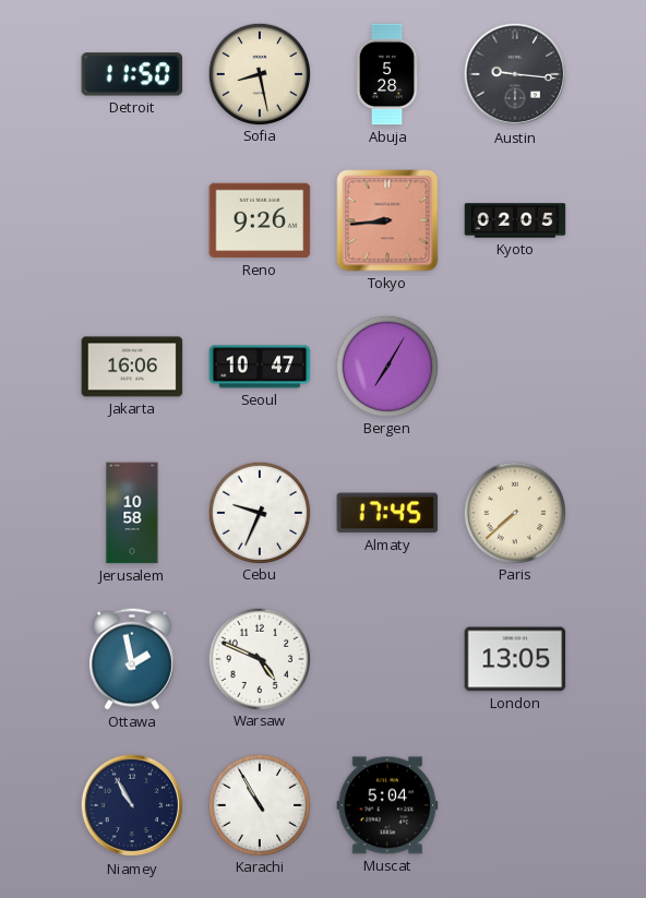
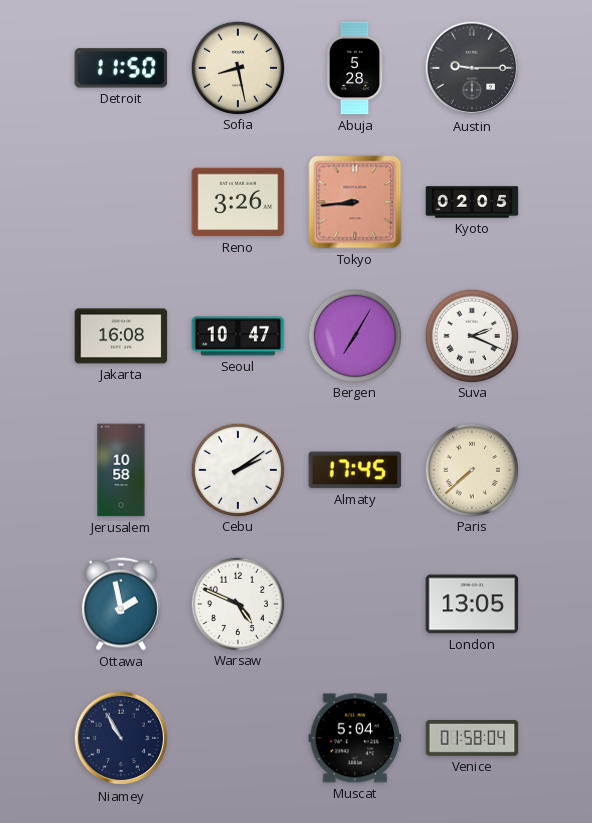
Austin: 9:16 -> 9:15
Reno: 9:26 -> 3:26
Jakarta: 16:06 -> 16:08
Suva: none -> 2:19
Cebu: 9:34 -> 2:09
Karachi: 10:55 -> none
Venice: none -> 01:58
